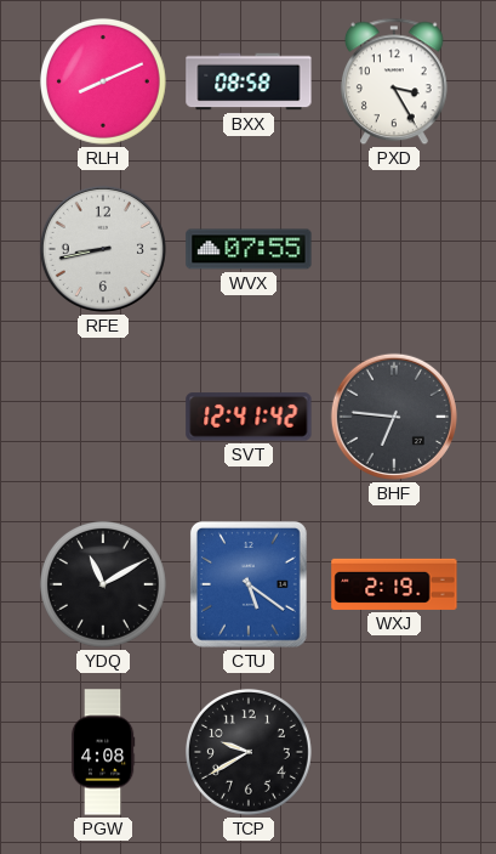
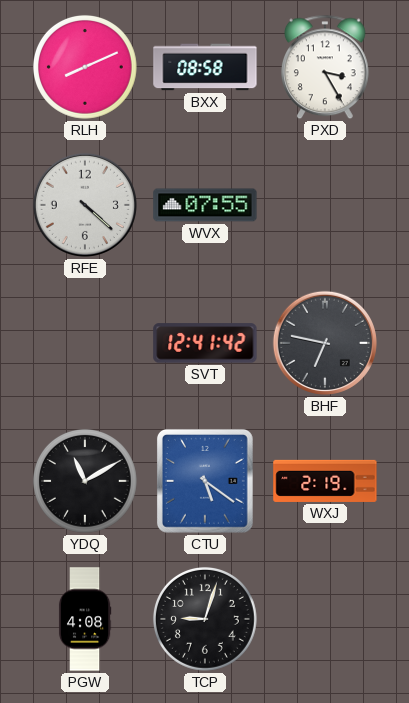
RFE: 8:43 -> 4:22
BHF: 6:46 -> 6:47
TCP: 9:40 -> 9:03
